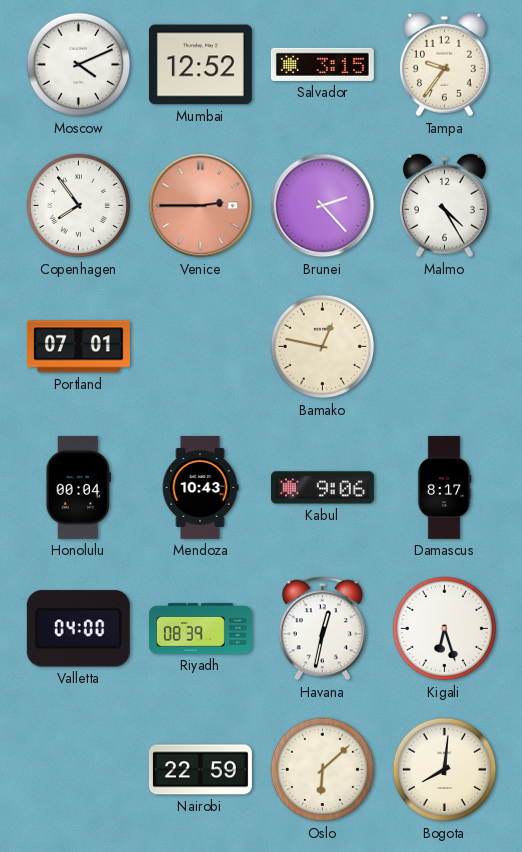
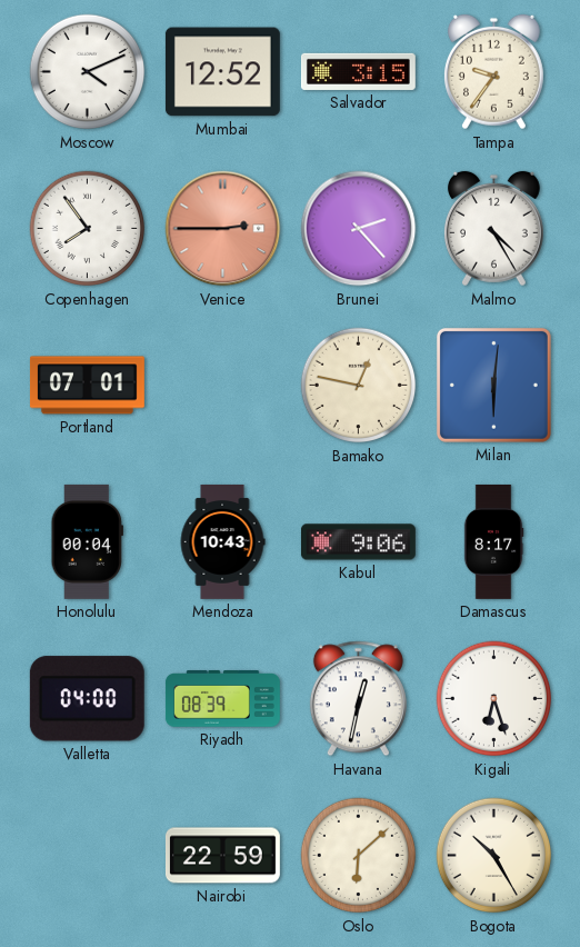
Milan: none -> 6:01
Bogota: 8:01 -> 10:25
